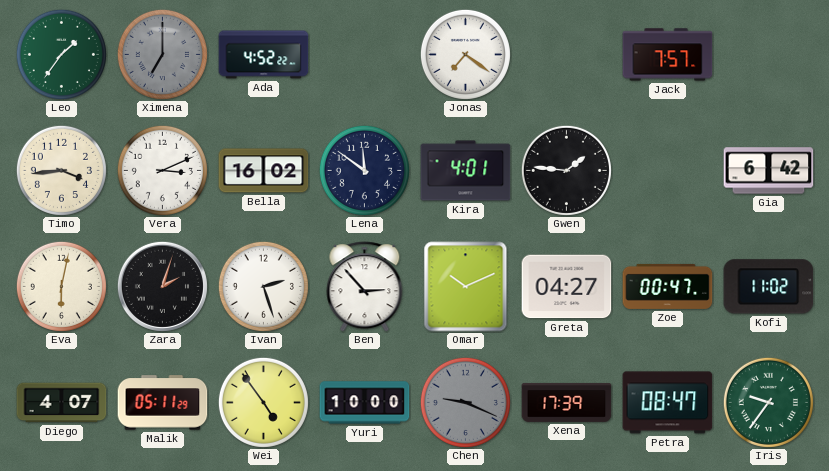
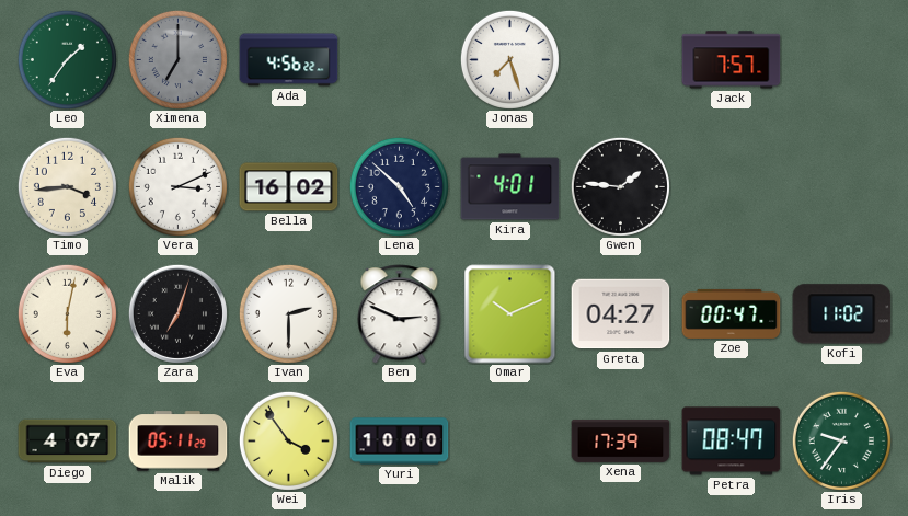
Ada: 4:52 -> 4:56
Jonas: 7:21 -> 7:27
Lena: 11:51 -> 4:52
Gia: 6:42 -> none
Zara: 2:03 -> 7:03
Ivan: 2:27 -> 2:30
Ben: 2:53 -> 2:49
Wei: 4:54 -> 3:54
Chen: 9:19 -> none
